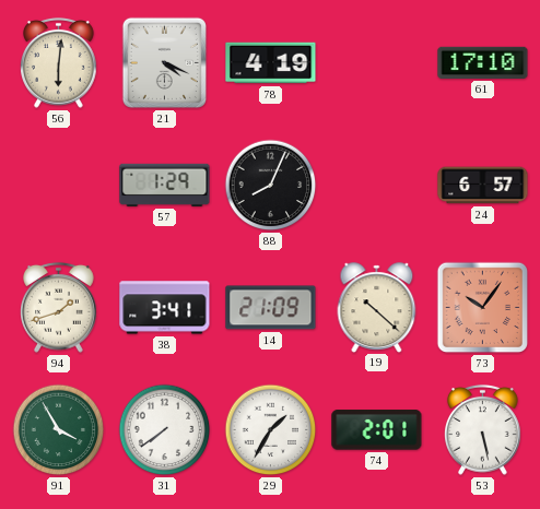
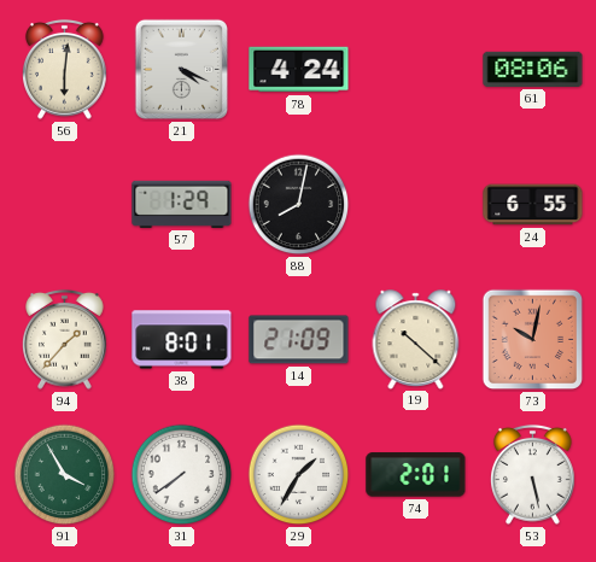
78: 4:19 -> 4:24
61: 17:10 -> 08:06
88: 8:04 -> 8:02
24: 6:57 -> 6:55
94: 1:42 -> 1:37
38: 3:41 -> 8:01
73: 10:06 -> 10:02
